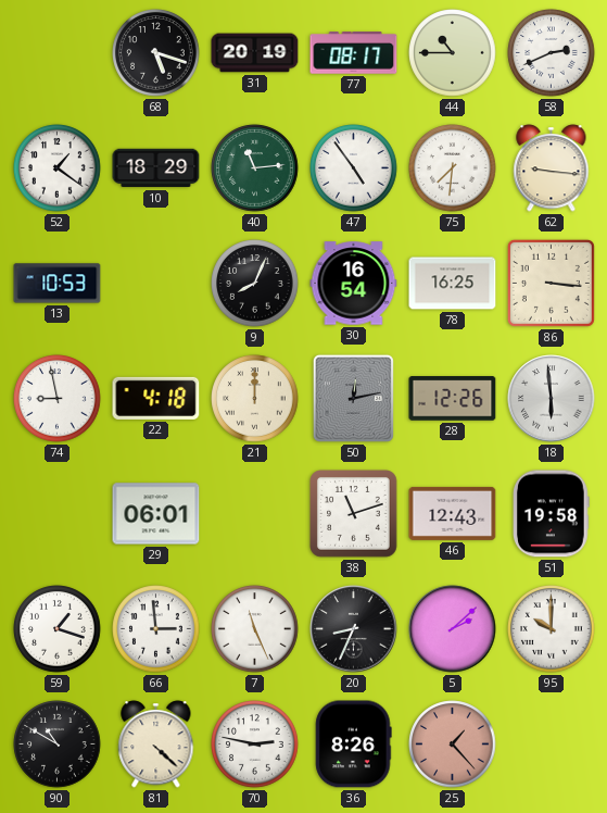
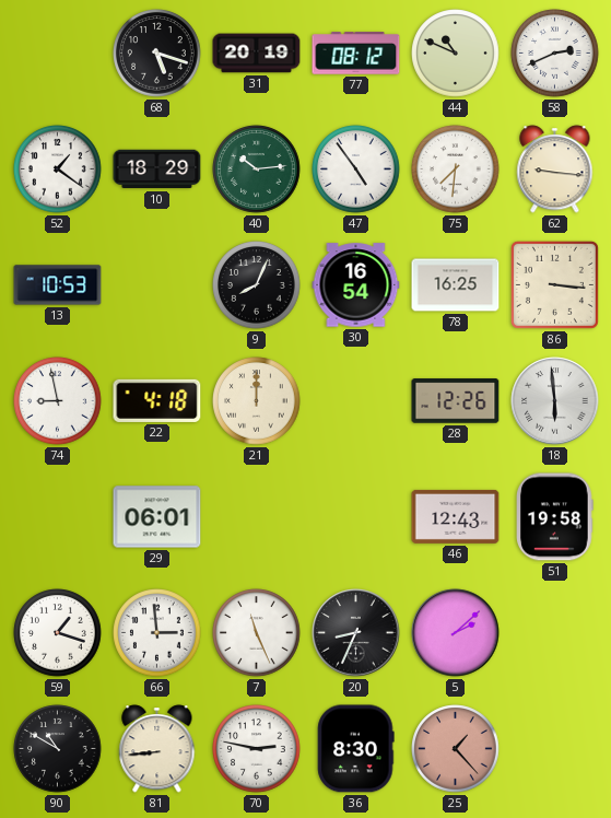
77: 08:17 -> 08:12
44: 10:45 -> 10:49
40: 11:14 -> 10:14
50: 12:13 -> none
38: 11:12 -> none
95: 10:00 -> none
81: 4:22 -> 8:44
36: 8:26 -> 8:30
